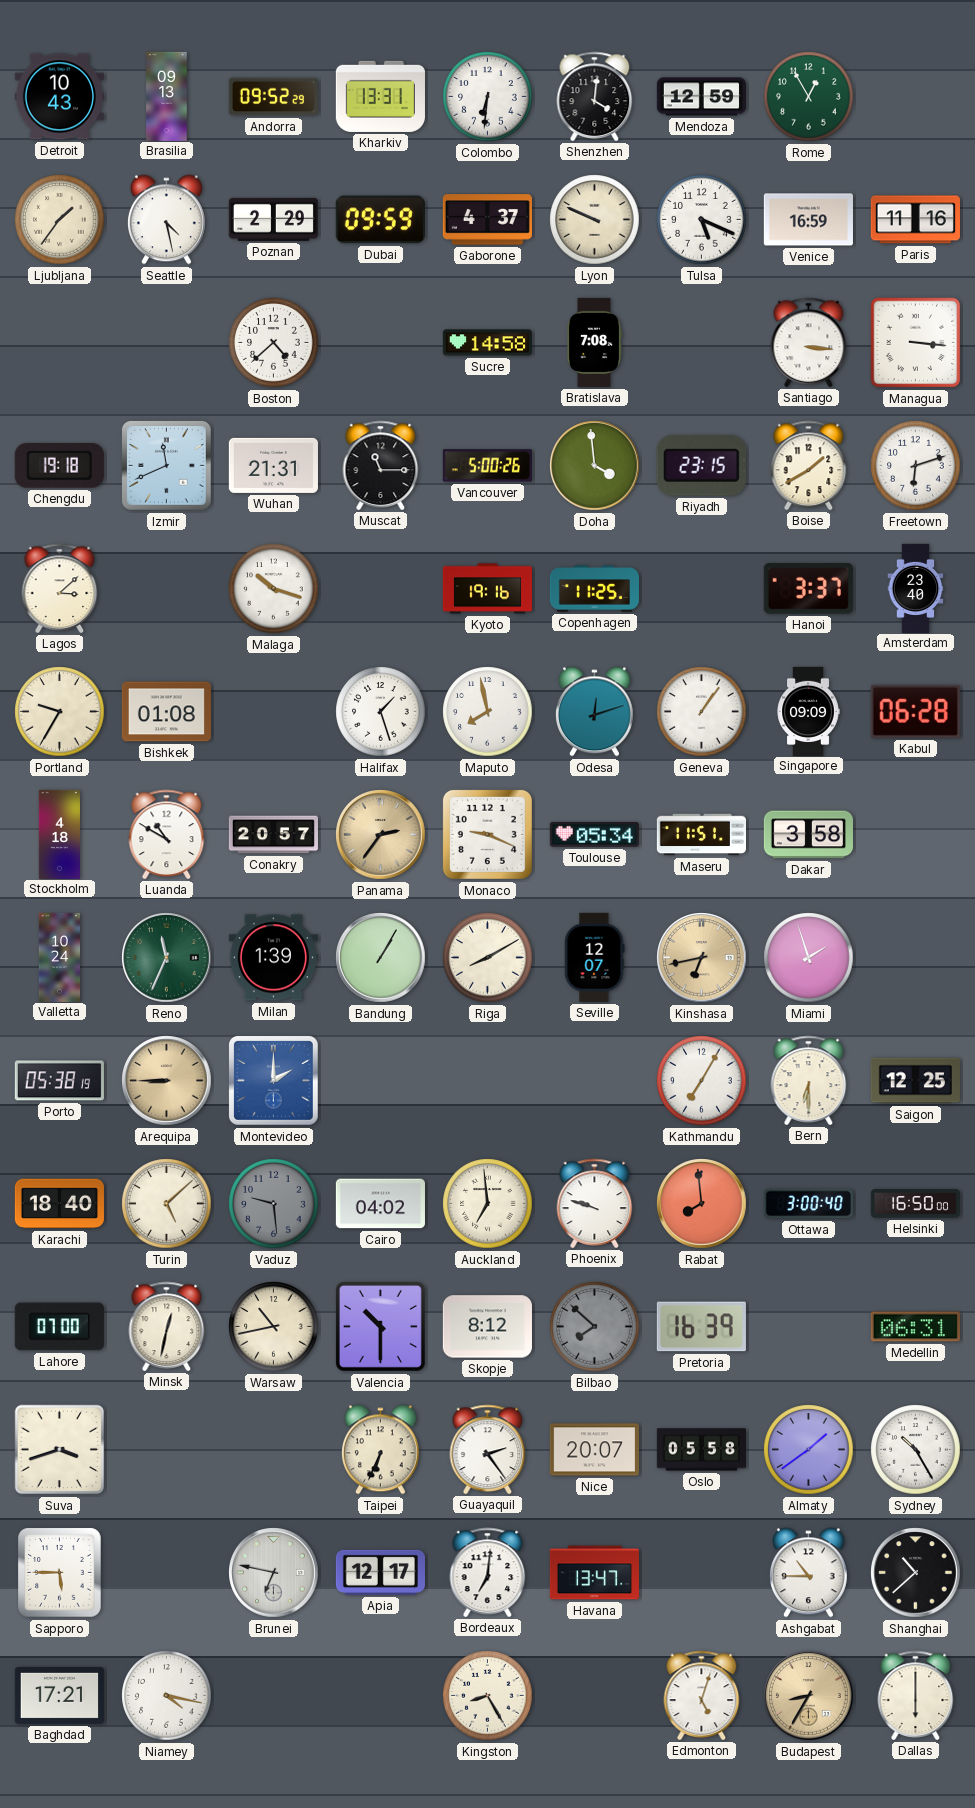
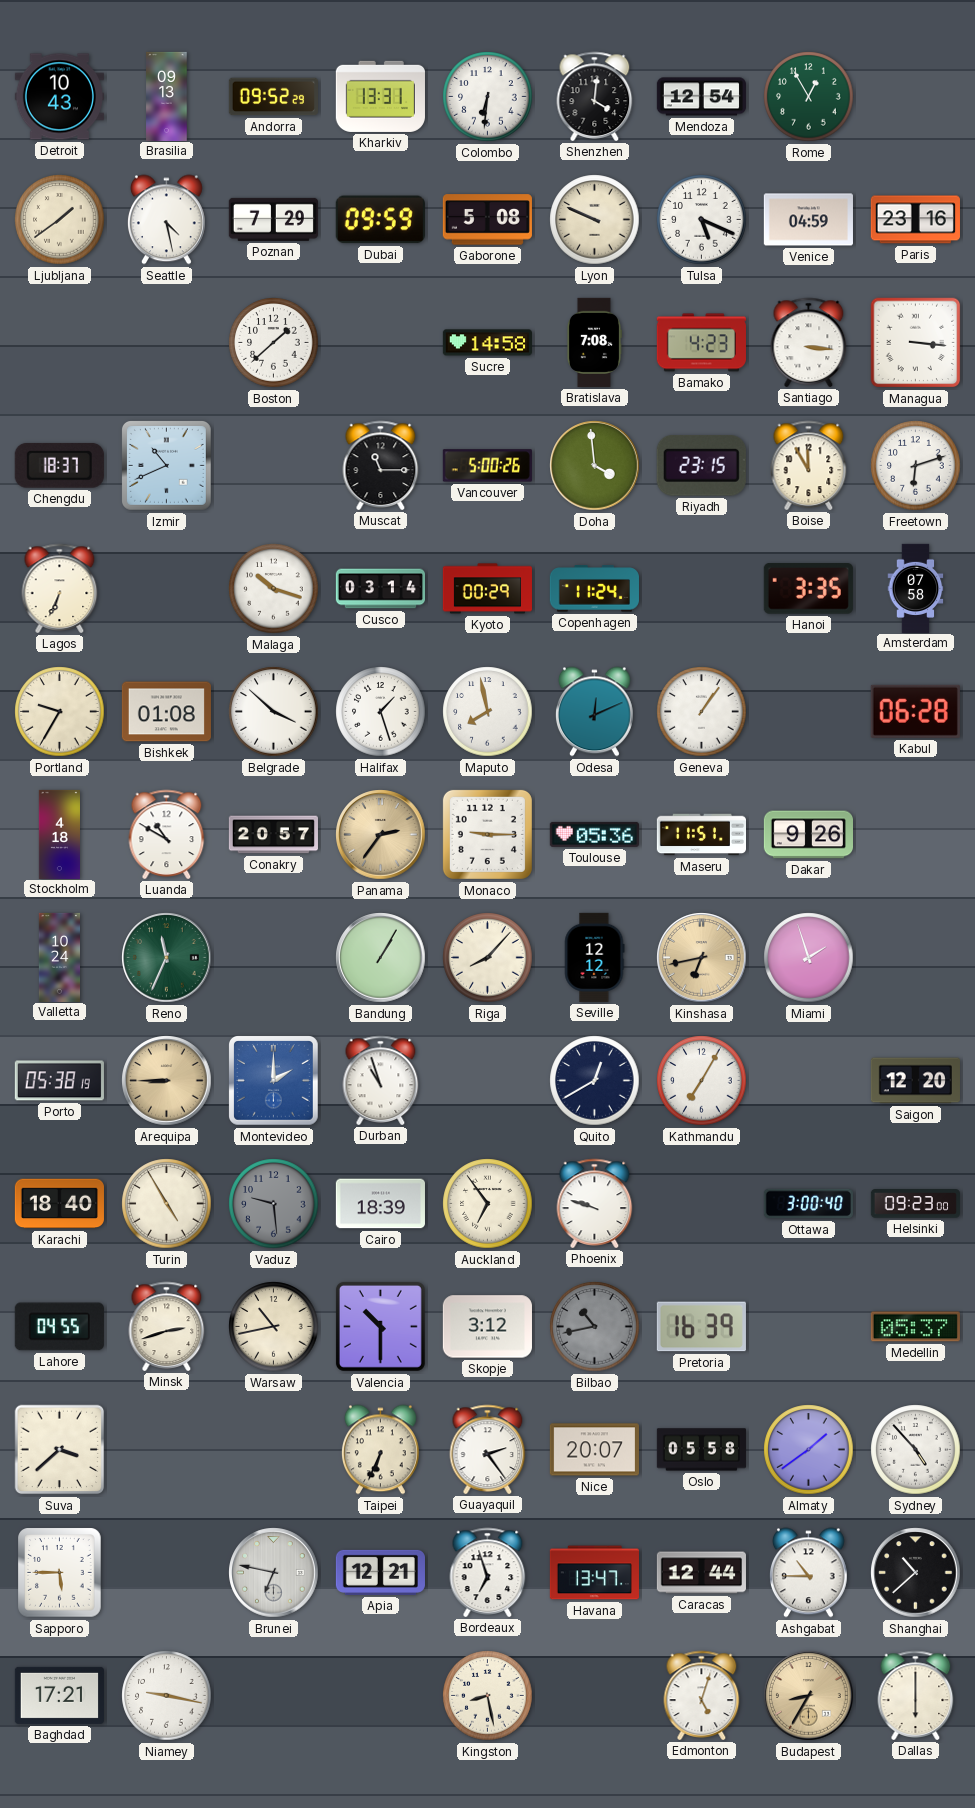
Mendoza: 12:59 -> 12:54
Ljubljana: 1:36 -> 1:39
Poznan: 2:29 -> 7:29
Gaborone: 4:37 -> 5:08
Venice: 16:59 -> 04:59
Paris: 11:16 -> 23:16
Boston: 4:38 -> 1:38
Bamako: none -> 4:23
Chengdu: 19:18 -> 18:37
Izmir: 11:41 -> 10:41
Wuhan: 21:31 -> none
Boise: 1:40 -> 11:55
Lagos: 3:08 -> 6:34
Cusco: none -> 03:14
Kyoto: 19:16 -> 00:29
Copenhagen: 11:25 -> 11:24
Hanoi: 3:37 -> 3:35
Amsterdam: 23:40 -> 07:58
Belgrade: none -> 3:52
Odesa: 12:12 -> 12:11
Singapore: 09:09 -> none
Monaco: 9:19 -> 9:15
Toulouse: 05:34 -> 05:36
Dakar: 3:58 -> 9:26
Milan: 1:39 -> none
Riga: 8:10 -> 8:07
Seville: 12:07 -> 12:12
Durban: none -> 10:57
Quito: none -> 12:40
Bern: 6:30 -> none
Saigon: 12:25 -> 12:20
Turin: 5:08 -> 4:55
Cairo: 04:02 -> 18:39
Auckland: 6:59 -> 6:54
Rabat: 7:59 -> none
Helsinki: 16:50 -> 09:23
Lahore: 07:00 -> 04:55
Minsk: 12:32 -> 2:42
Skopje: 8:12 -> 3:12
Bilbao: 7:52 -> 10:43
Medellin: 06:31 -> 05:37
Suva: 3:42 -> 3:38
Sydney: 10:25 -> 4:53
Apia: 12:17 -> 12:21
Bordeaux: 7:01 -> 6:57
Caracas: none -> 12:44
Niamey: 4:17 -> 9:17
Kingston: 8:25 -> 8:28
